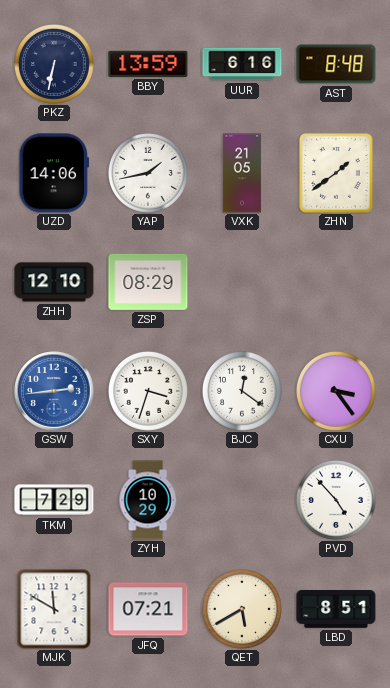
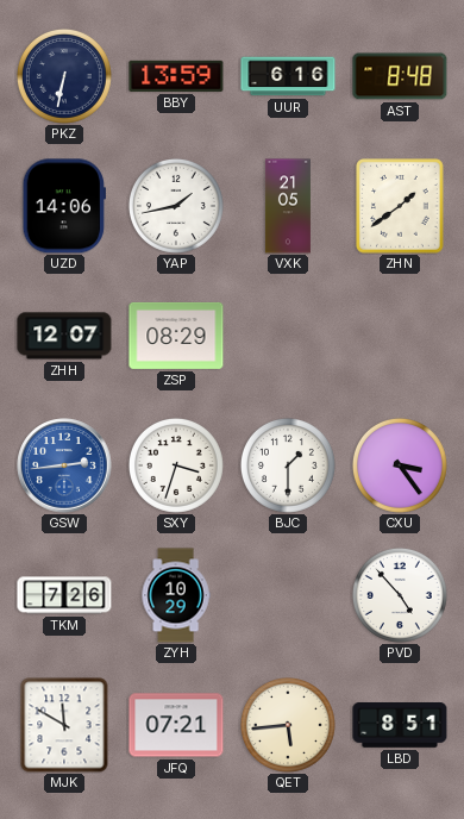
ZHH: 12:10 -> 12:07
BJC: 12:21 -> 1:30
TKM: 7:29 -> 7:26
QET: 5:40 -> 5:44
